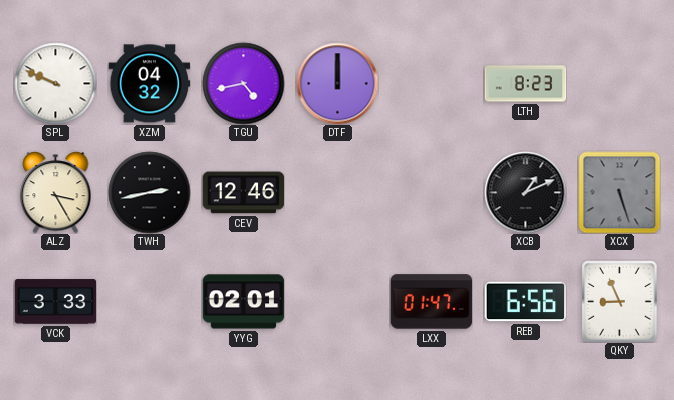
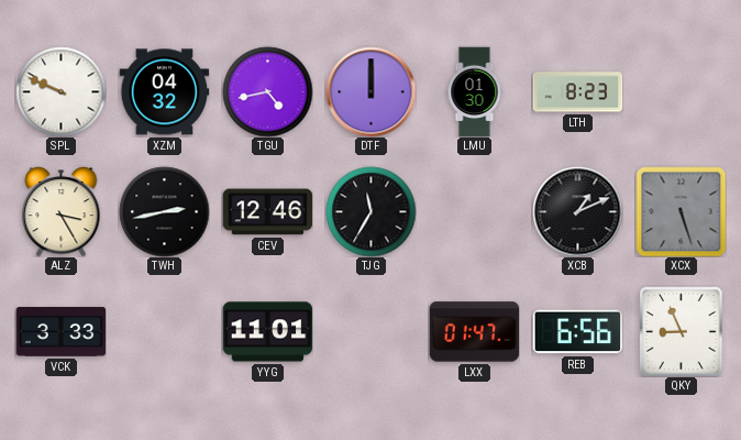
LMU: none -> 01:30
TJG: none -> 11:35
YYG: 02:01 -> 11:01
